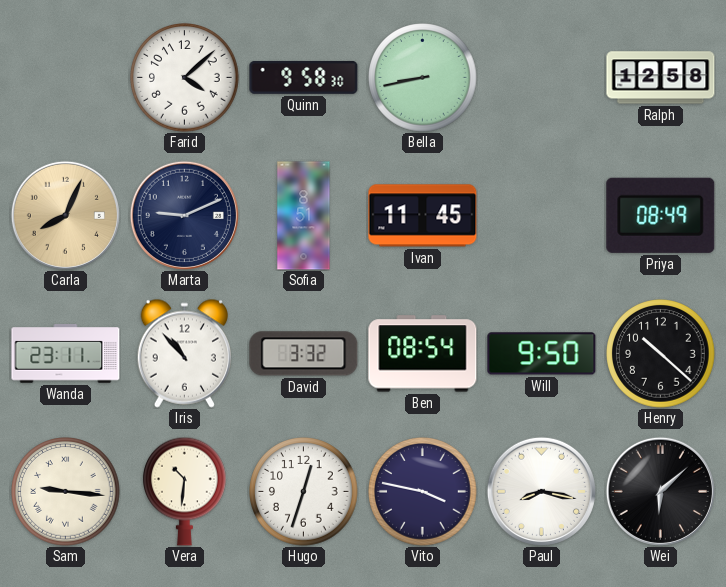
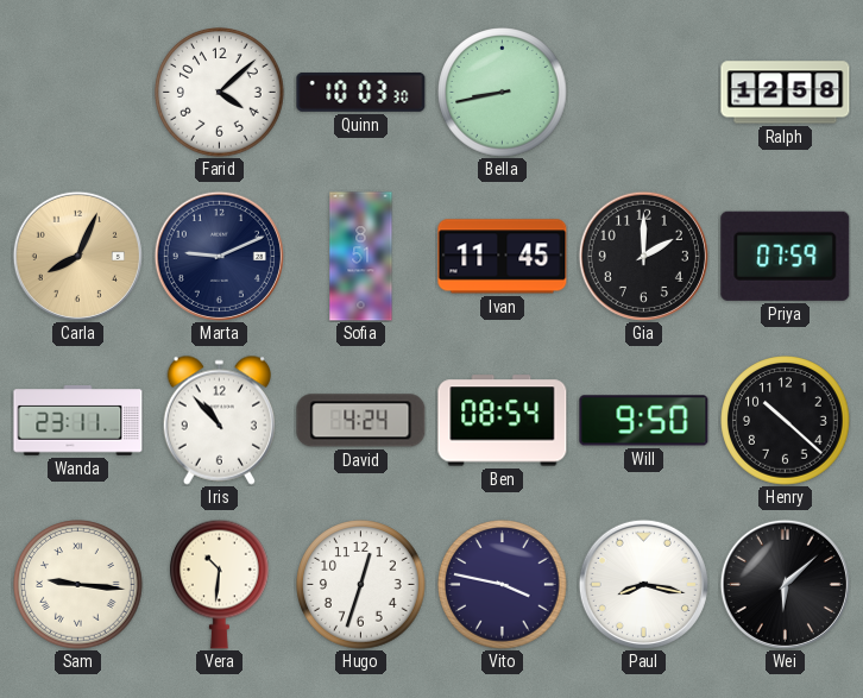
Quinn: 9:58 -> 10:03
Gia: none -> 2:00
Priya: 08:49 -> 07:59
David: 3:32 -> 4:24
